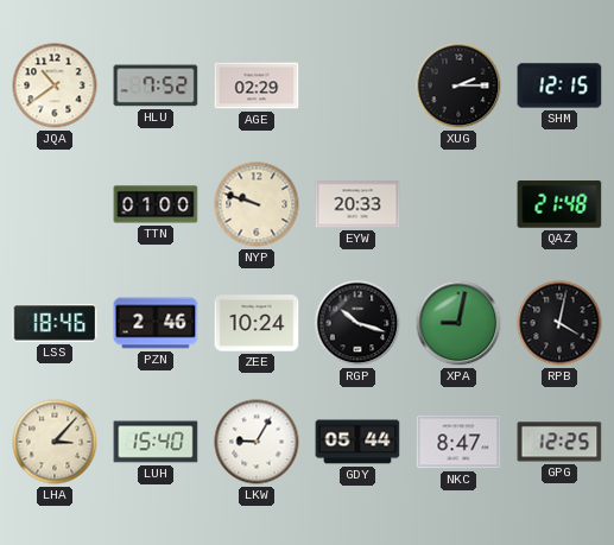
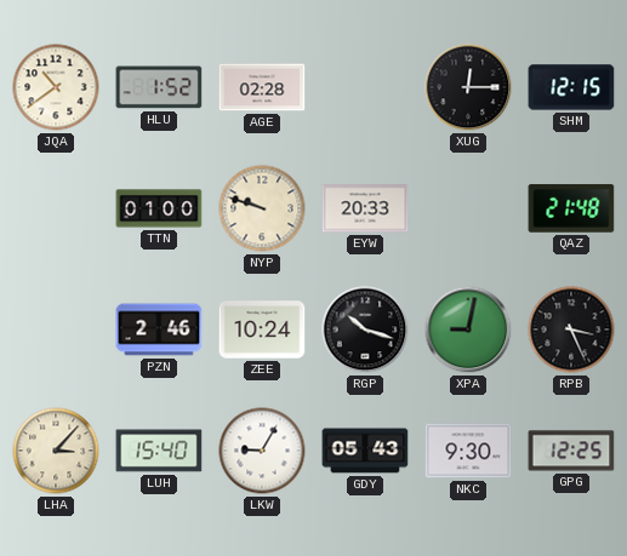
HLU: 7:52 -> 1:52
AGE: 02:29 -> 02:28
XUG: 2:15 -> 12:15
LSS: 18:46 -> none
RPB: 4:02 -> 3:26
GDY: 05:44 -> 05:43
NKC: 8:47 -> 9:30
